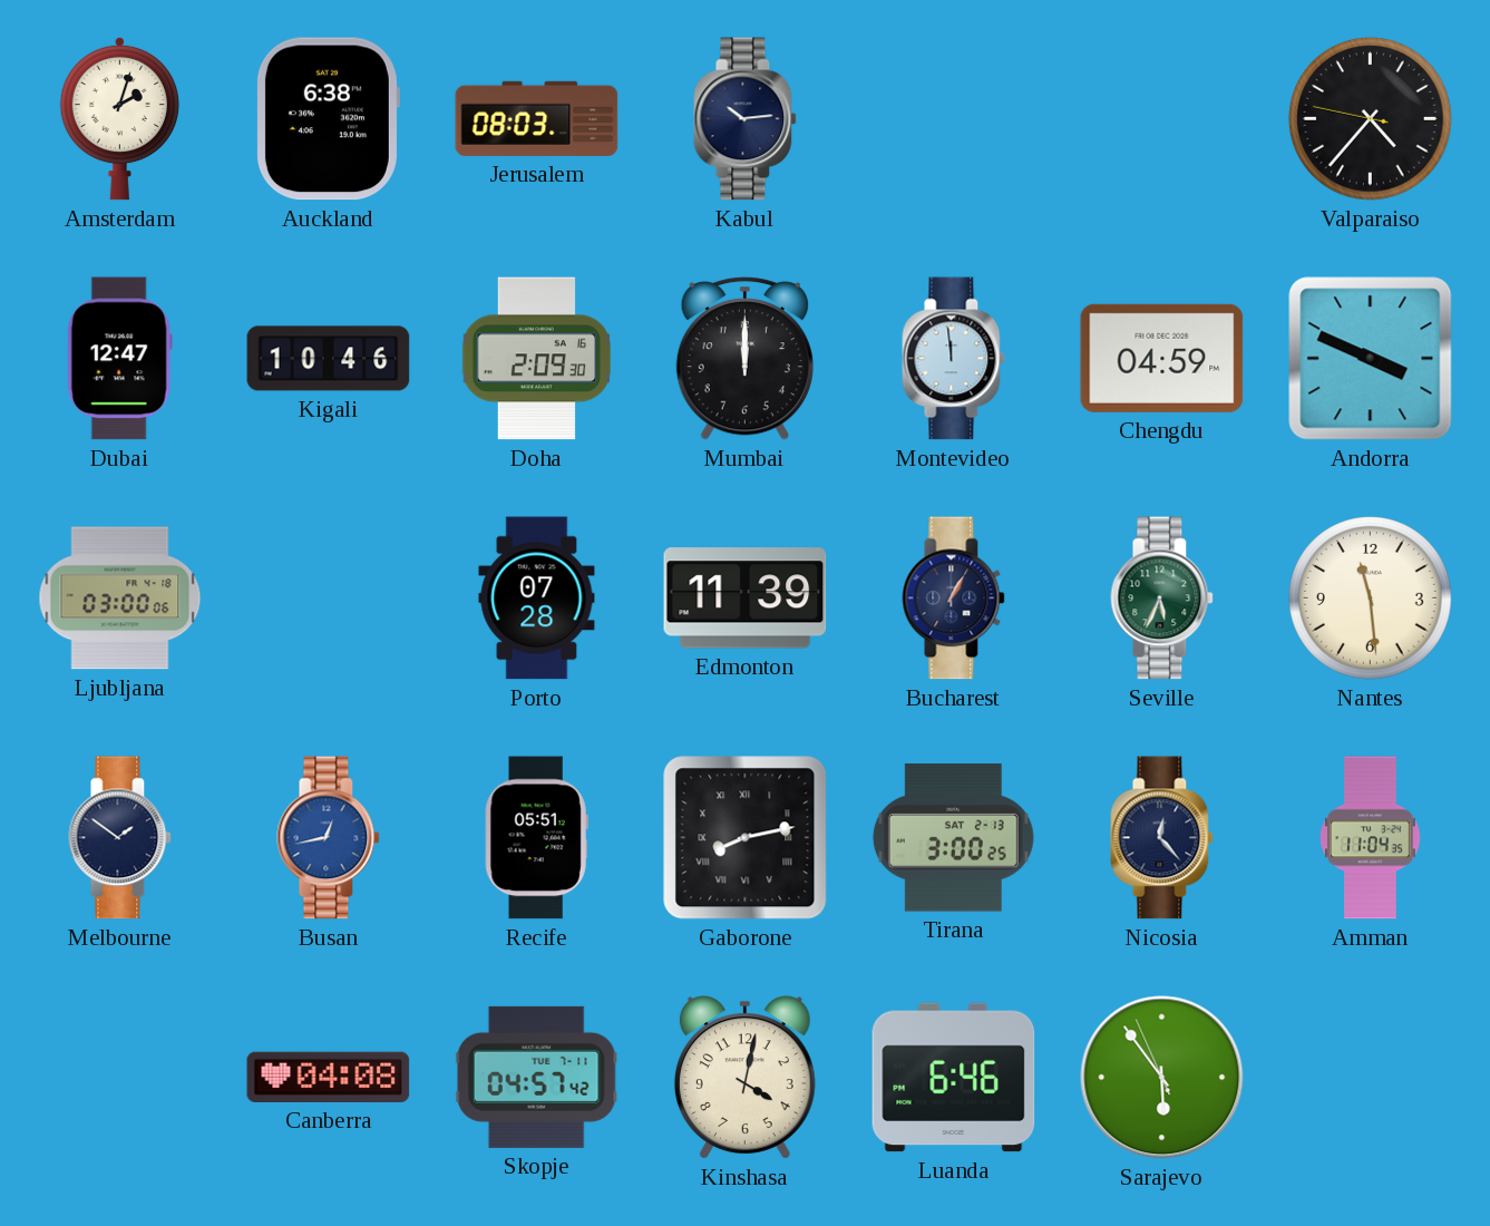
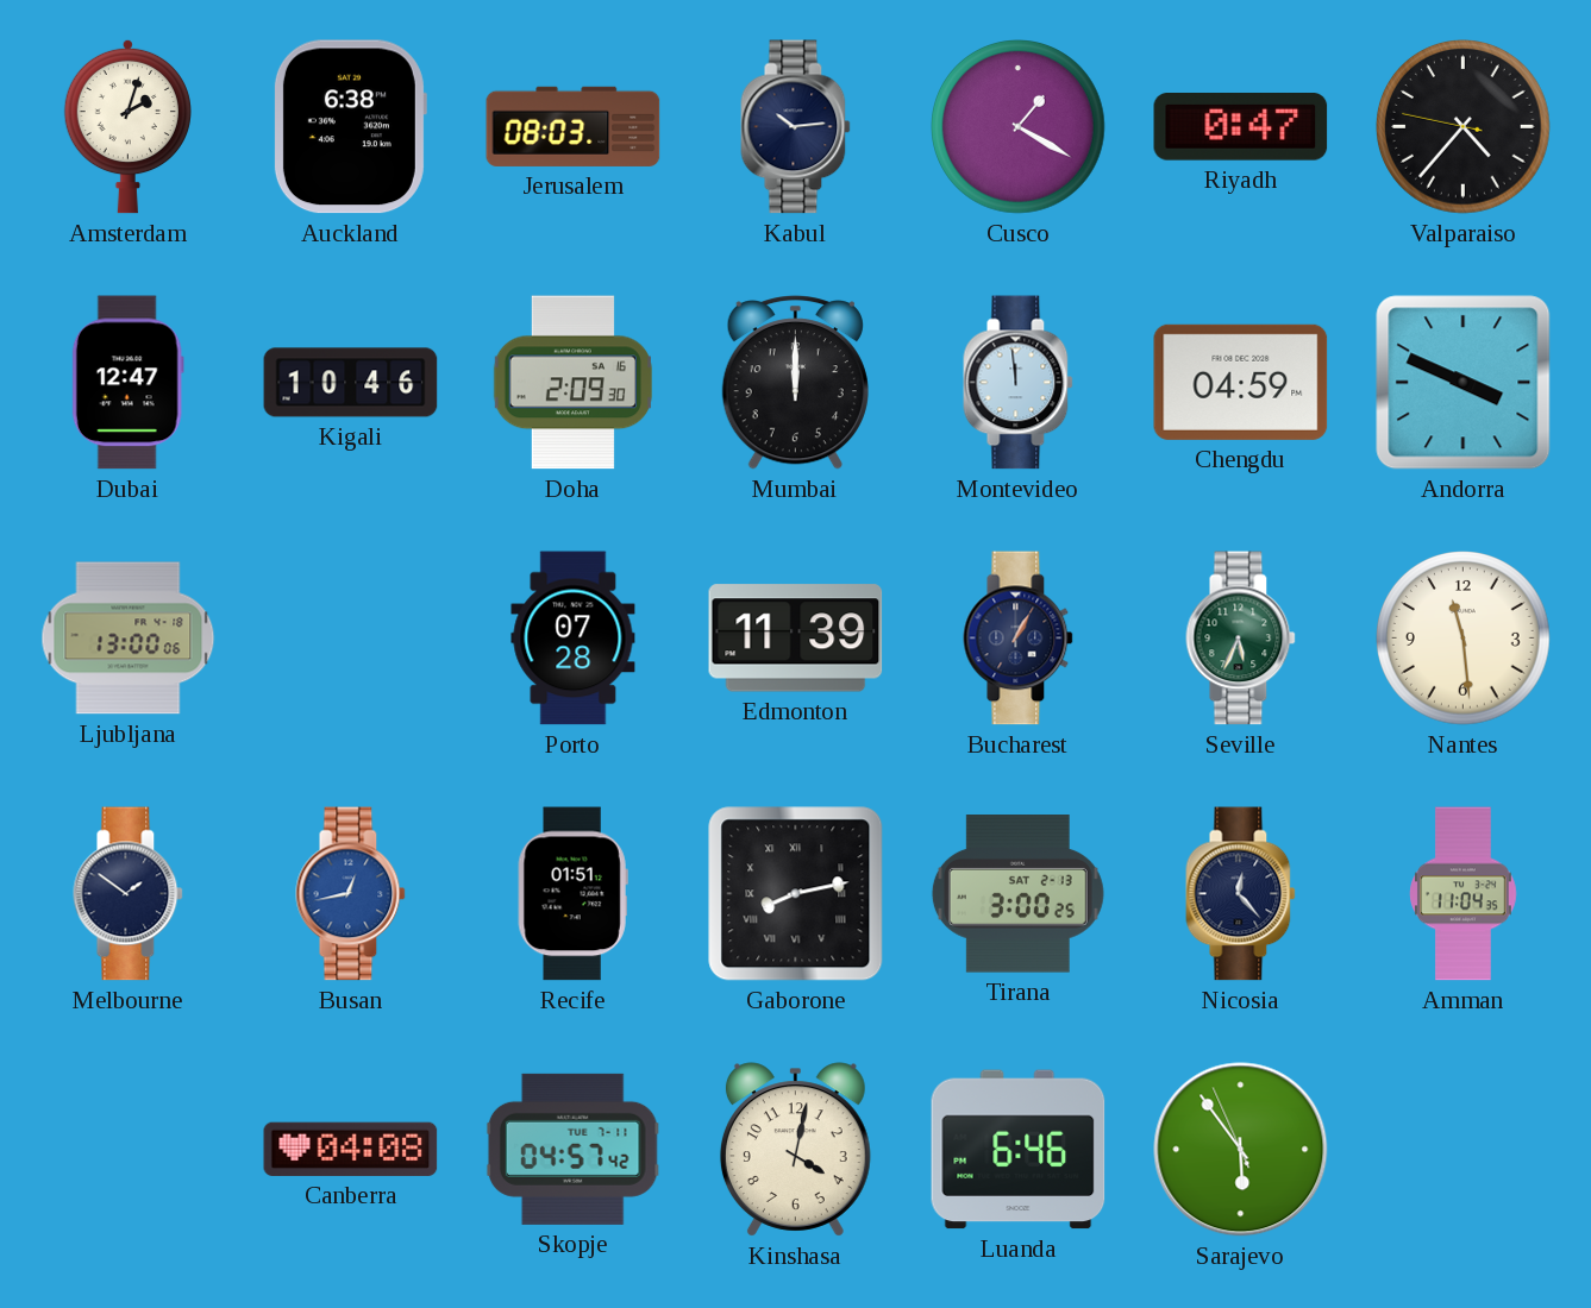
Cusco: none -> 1:20
Riyadh: none -> 0:47
Ljubljana: 03:00 -> 13:00
Recife: 05:51 -> 01:51
